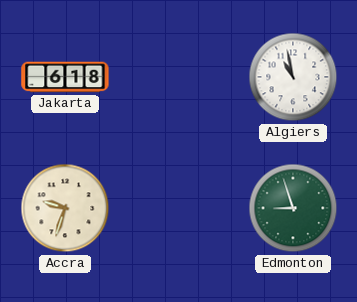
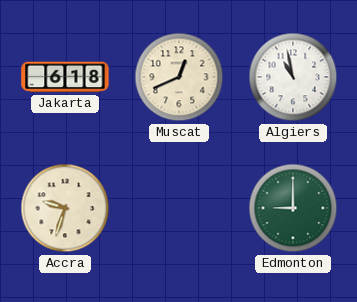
Muscat: none -> 12:41
Edmonton: 8:57 -> 9:00
